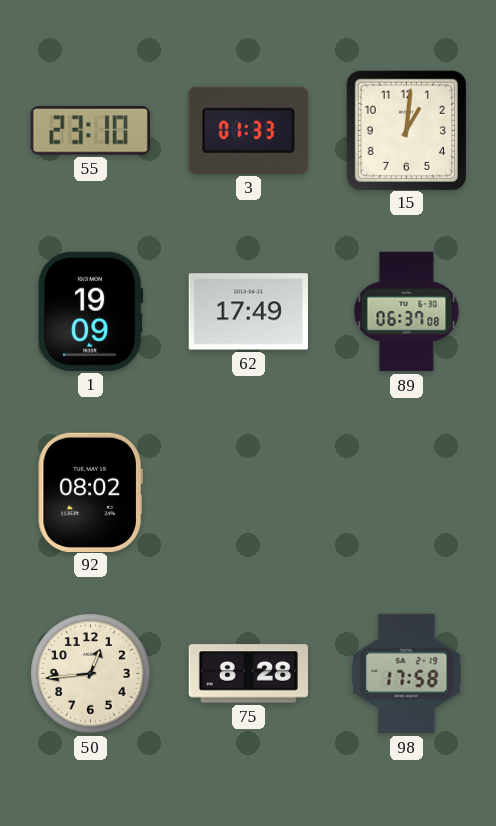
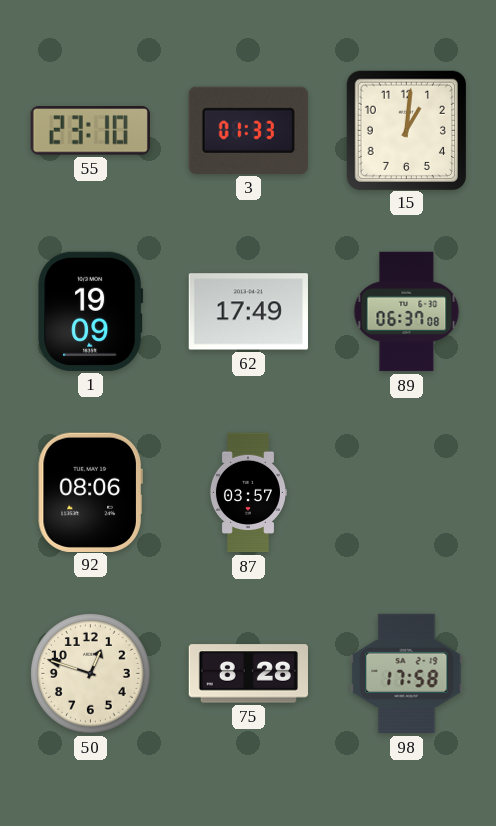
92: 08:02 -> 08:06
87: none -> 03:57
50: 12:44 -> 12:48
